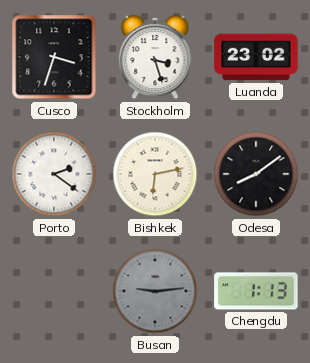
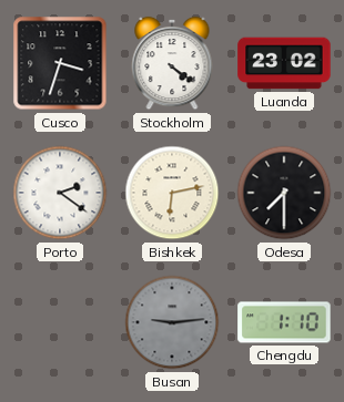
Stockholm: 3:27 -> 4:21
Odesa: 8:09 -> 7:30
Chengdu: 1:13 -> 1:10
